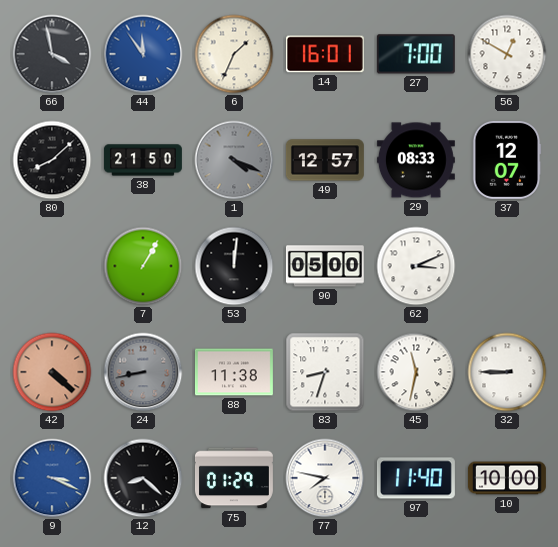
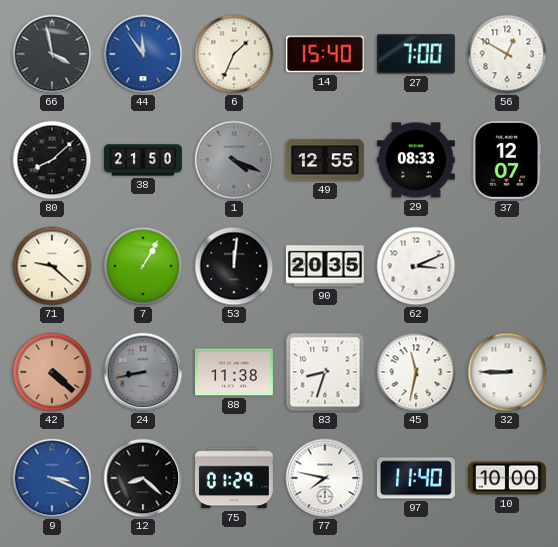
14: 16:01 -> 15:40
49: 12:57 -> 12:55
71: none -> 9:22
90: 05:00 -> 20:35
